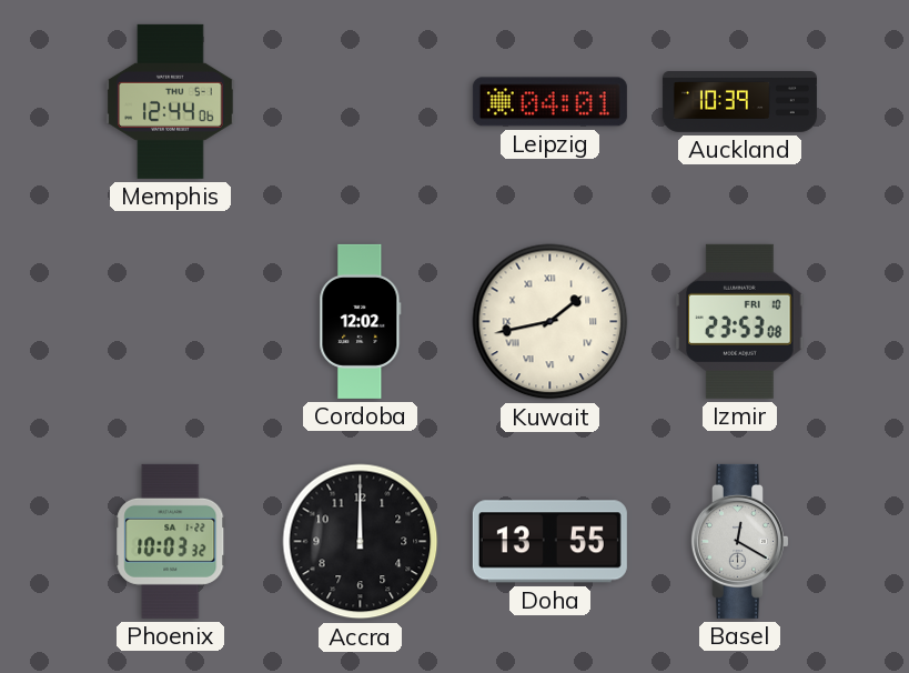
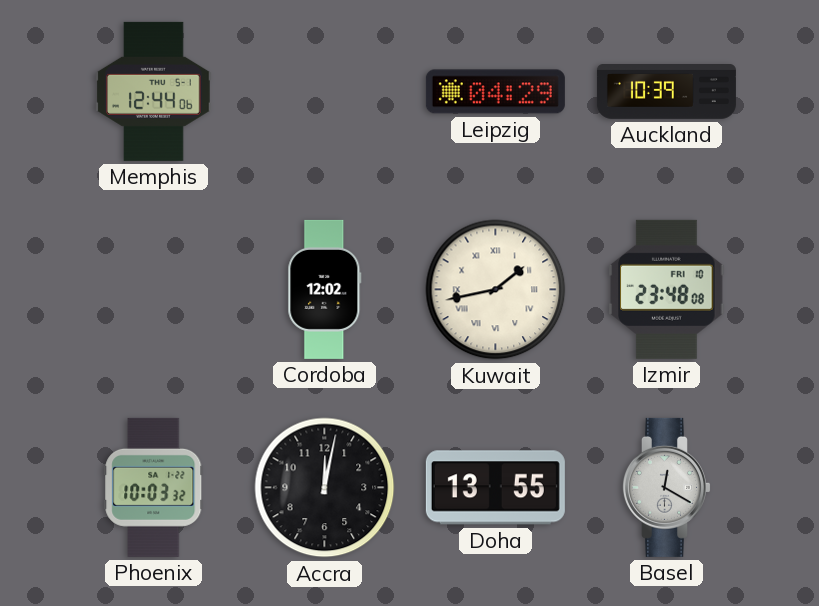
Leipzig: 04:01 -> 04:29
Izmir: 23:53 -> 23:48
Accra: 12:00 -> 12:02
